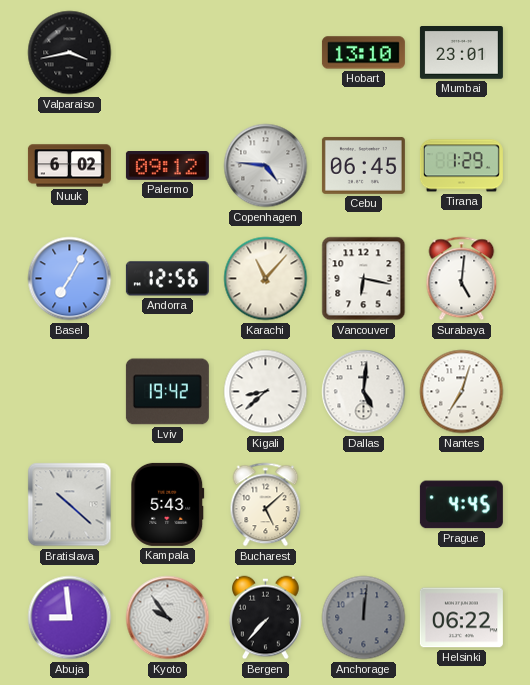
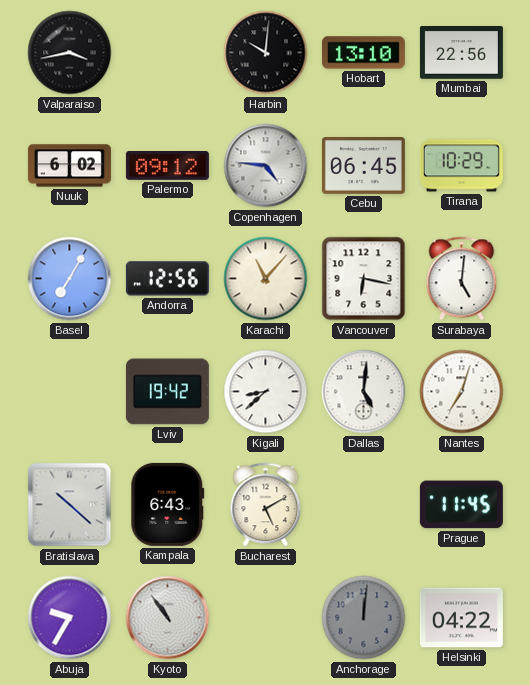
Harbin: none -> 10:01
Mumbai: 23:01 -> 22:56
Tirana: 1:29 -> 10:29
Kampala: 5:43 -> 6:43
Bucharest: 5:08 -> 5:10
Prague: 4:45 -> 11:45
Abuja: 8:59 -> 9:35
Kyoto: 9:54 -> 10:54
Bergen: 7:37 -> none
Helsinki: 06:22 -> 04:22
